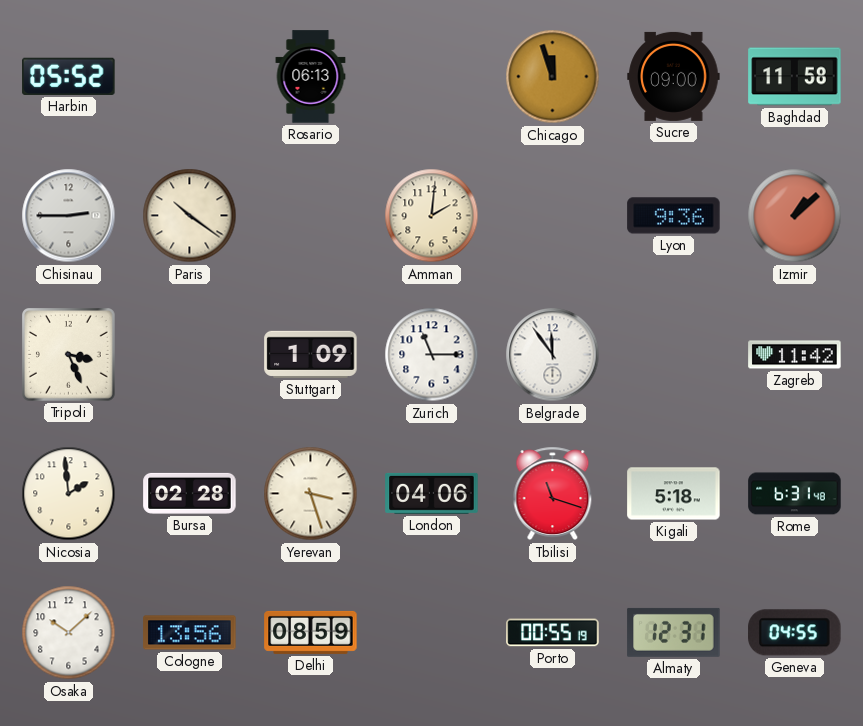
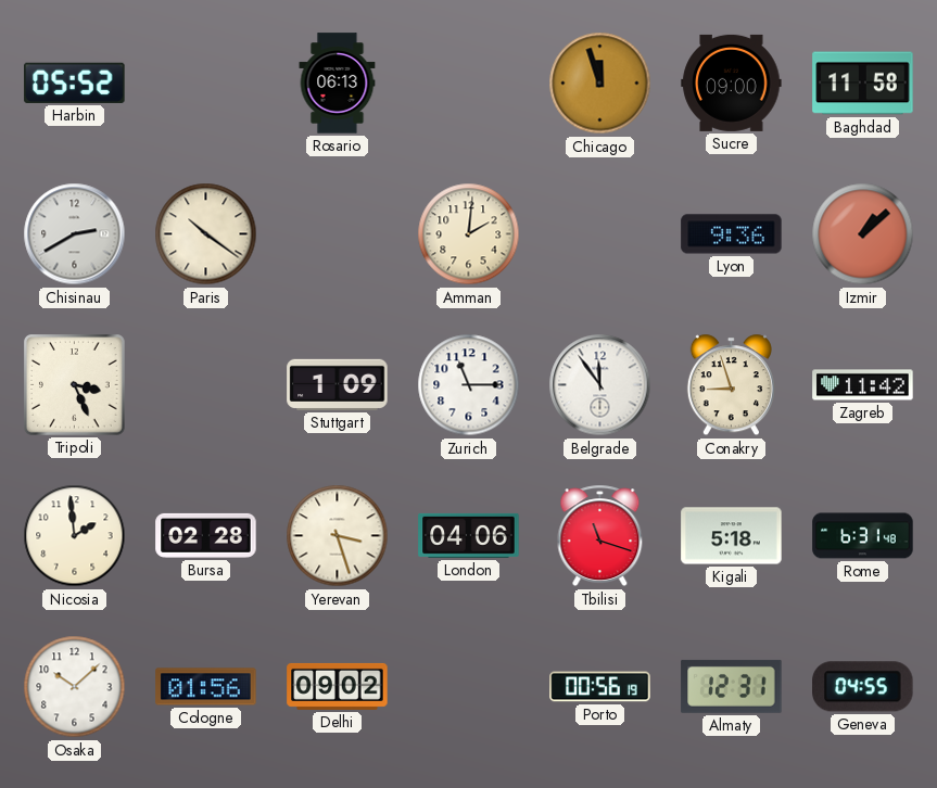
Chisinau: 2:45 -> 2:40
Conakry: none -> 8:57
Cologne: 13:56 -> 01:56
Delhi: 08:59 -> 09:02
Porto: 00:55 -> 00:56
